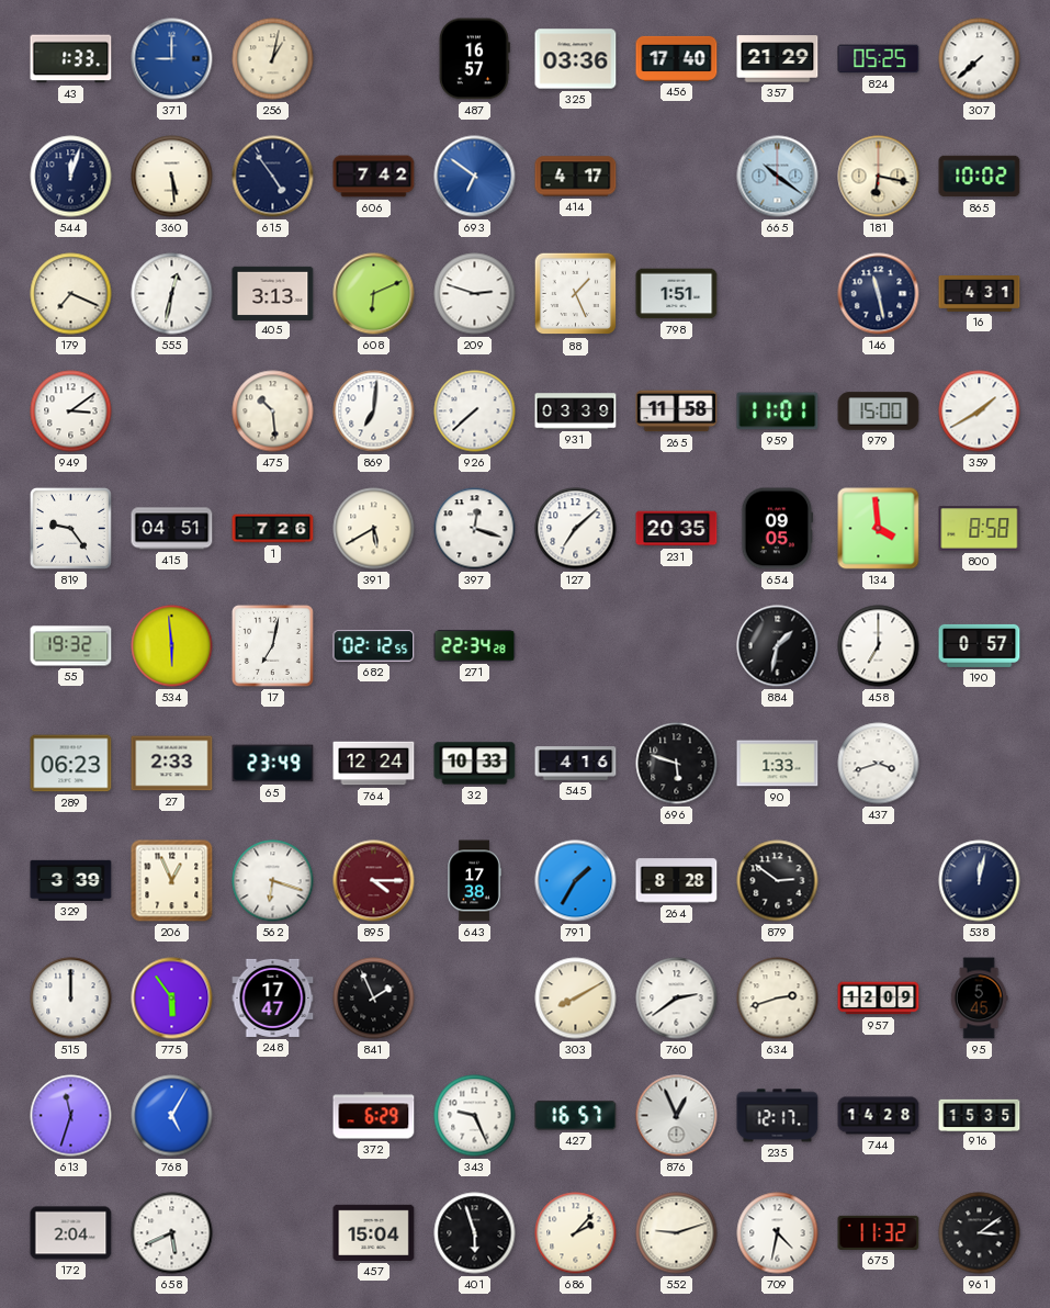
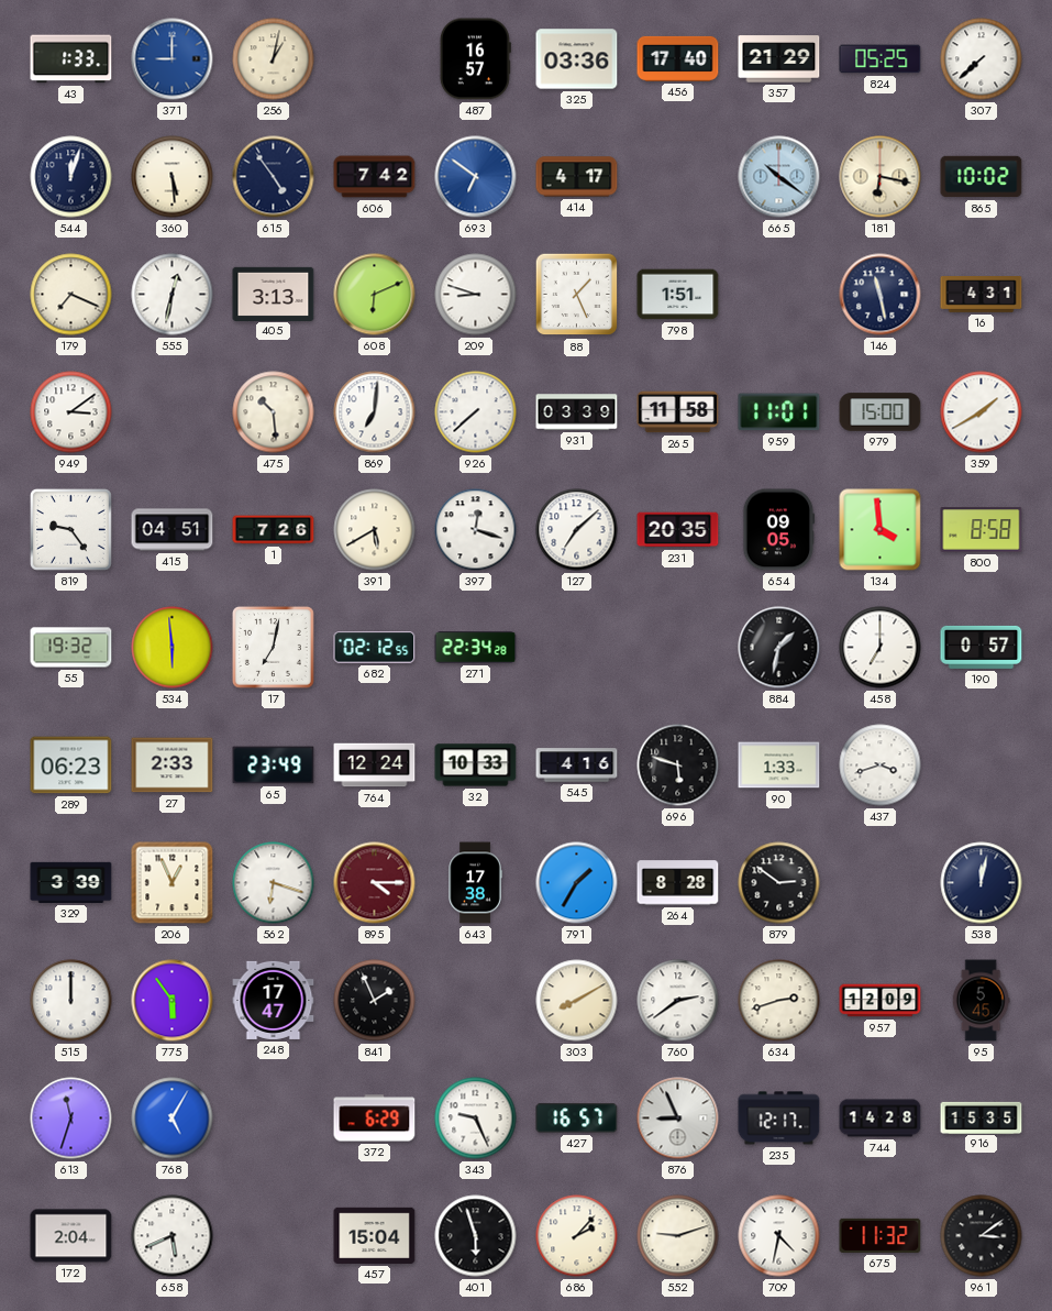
209: 2:48 -> 8:48
876: 12:56 -> 8:56
